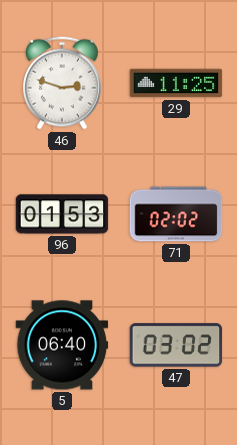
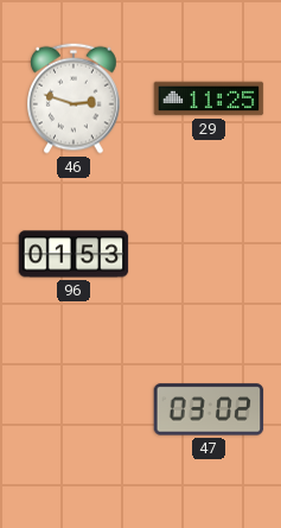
71: 02:02 -> none
5: 06:40 -> none
